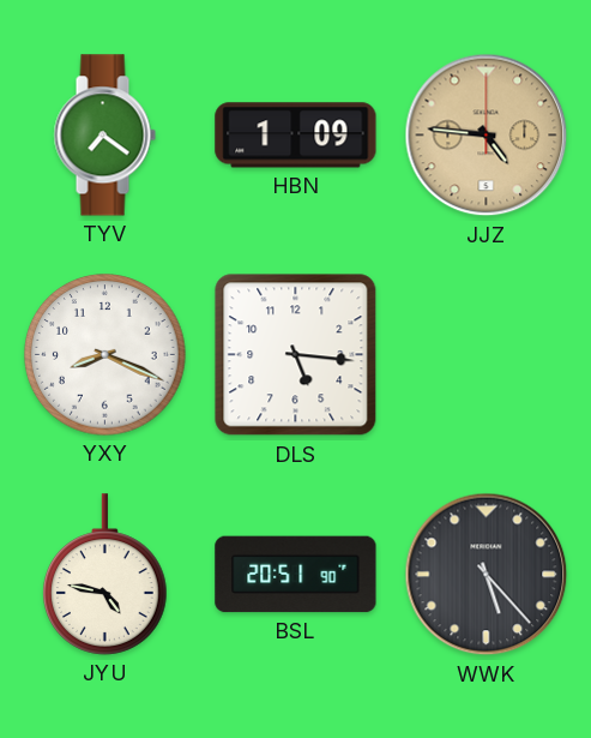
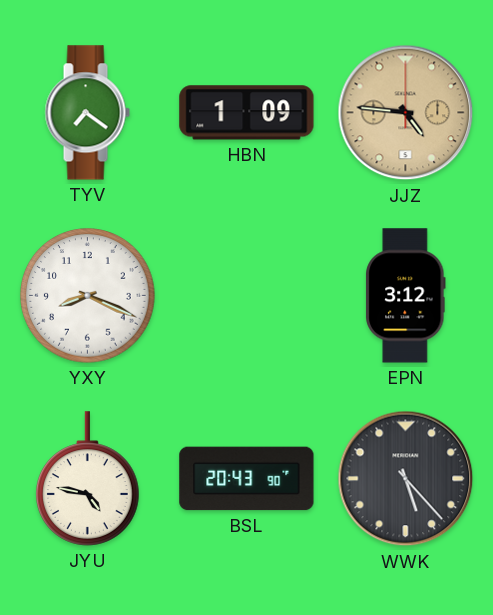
DLS: 5:16 -> none
EPN: none -> 3:12
BSL: 20:51 -> 20:43
